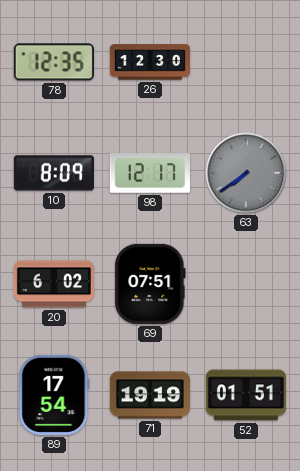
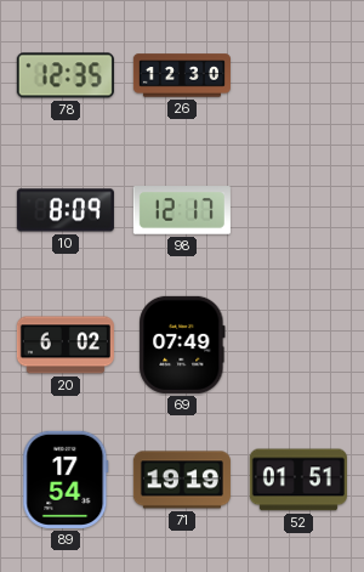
63: 7:39 -> none
69: 07:51 -> 07:49
